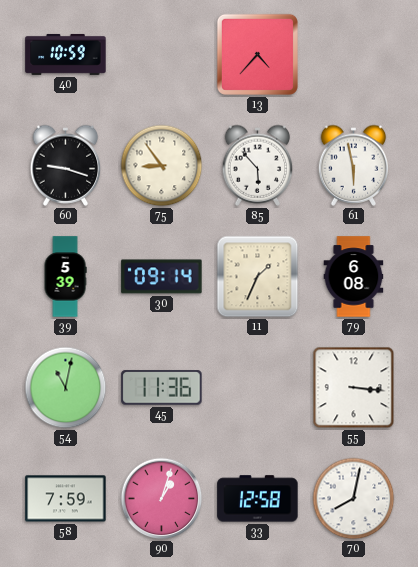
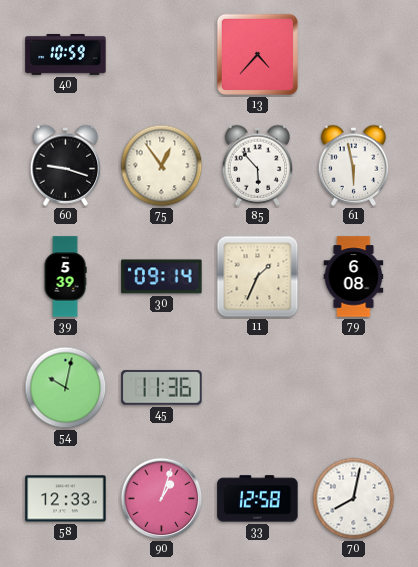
75: 8:54 -> 12:54
54: 11:02 -> 10:02
55: 3:16 -> none
58: 7:59 -> 12:33
